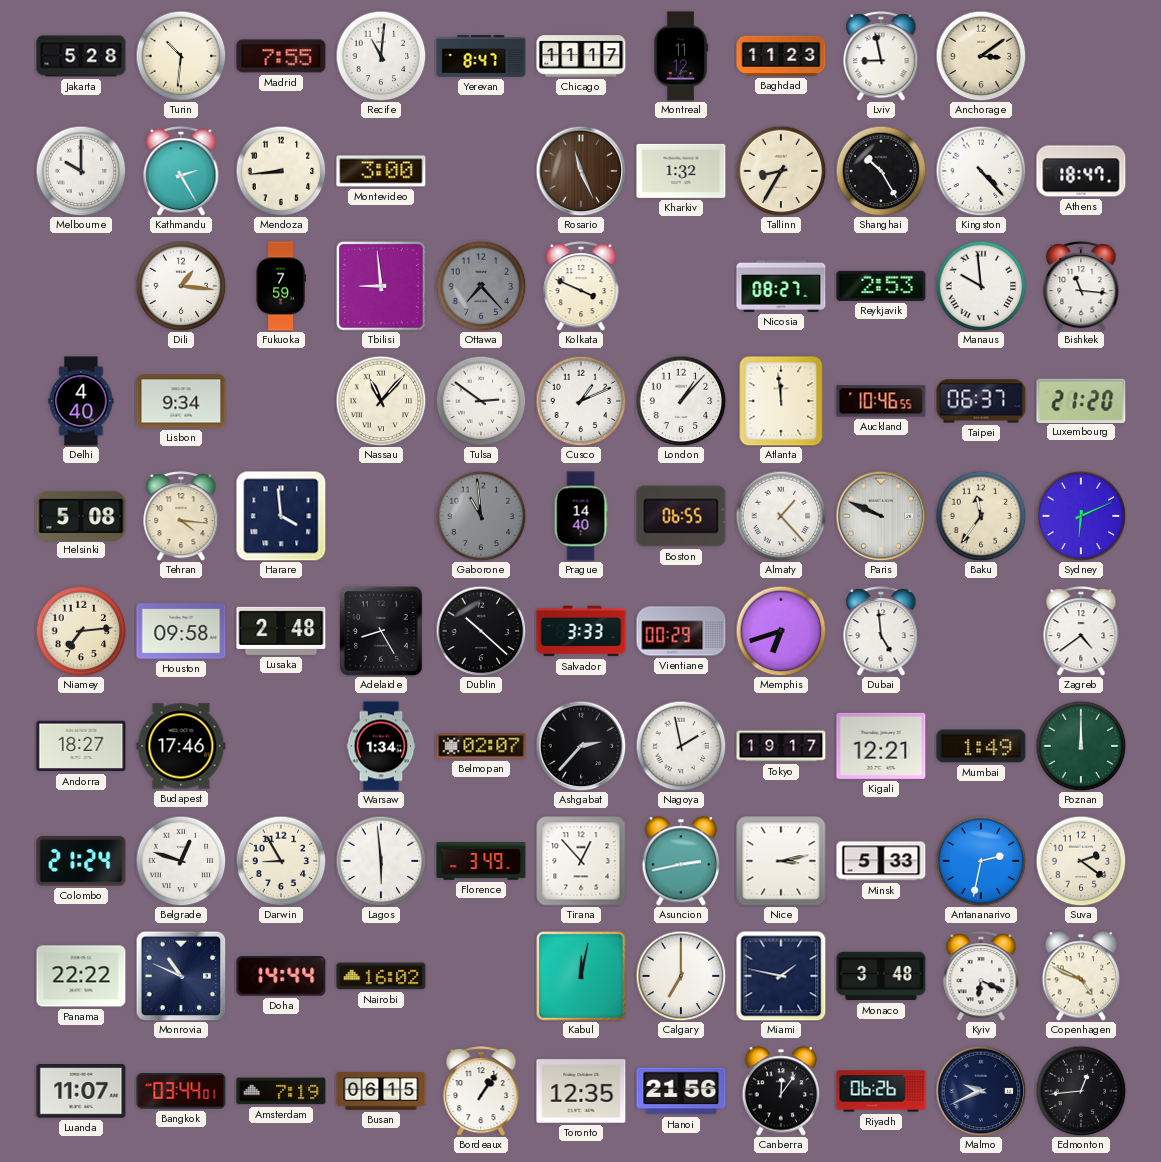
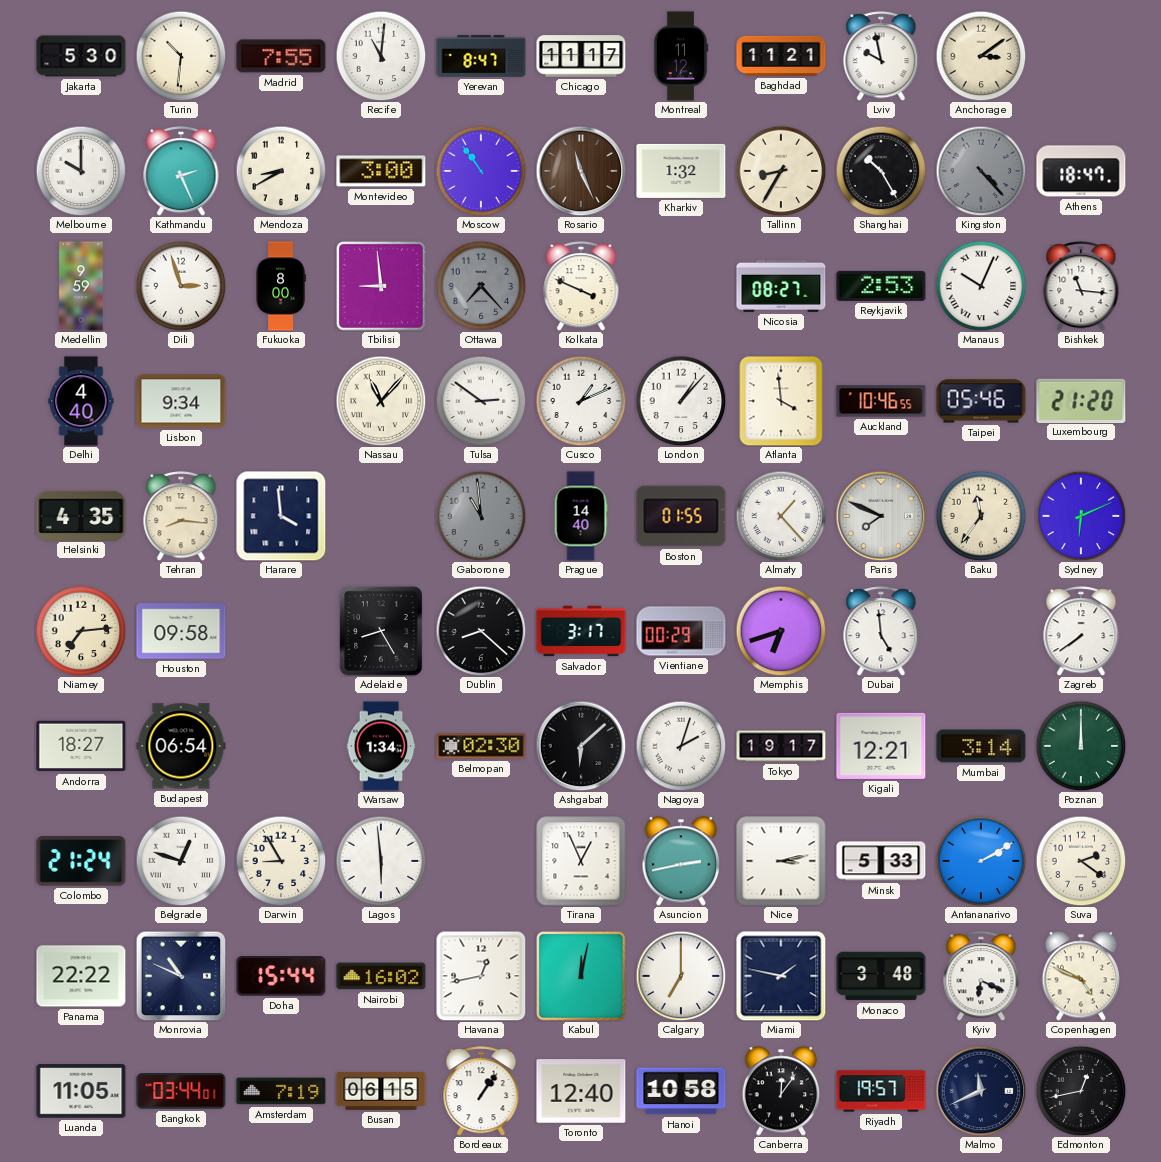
Jakarta: 5:28 -> 5:30
Baghdad: 11:23 -> 11:21
Lviv: 8:58 -> 9:58
Kathmandu: 2:25 -> 2:26
Mendoza: 8:44 -> 8:40
Moscow: none -> 10:54
Kingston dial: white -> grey
Medellin: none -> 9:59
Dili: 1:16 -> 2:57
Fukuoka: 7:59 -> 8:00
Manaus: 9:59 -> 10:04
Atlanta: 11:59 -> 3:59
Taipei: 06:37 -> 05:46
Helsinki: 5:08 -> 4:35
Tehran: 4:16 -> 8:16
Boston: 06:55 -> 01:55
Paris: 9:49 -> 7:49
Lusaka: 2:48 -> none
Dublin: 10:22 -> 8:22
Salvador: 3:33 -> 3:17
Zagreb: 4:39 -> 7:39
Budapest: 17:46 -> 06:54
Belmopan: 02:07 -> 02:30
Ashgabat: 2:37 -> 6:08
Nagoya: 1:58 -> 2:03
Mumbai: 1:49 -> 3:14
Florence: 3:49 -> none
Tirana: 12:53 -> 12:56
Antananarivo: 2:32 -> 2:10
Doha: 14:44 -> 15:44
Havana: none -> 12:43
Luanda: 11:07 -> 11:05
Toronto: 12:35 -> 12:40
Hanoi: 21:56 -> 10:58
Riyadh: 06:26 -> 19:57
Malmo: 9:41 -> 11:41
Edmonton: 12:44 -> 12:43
